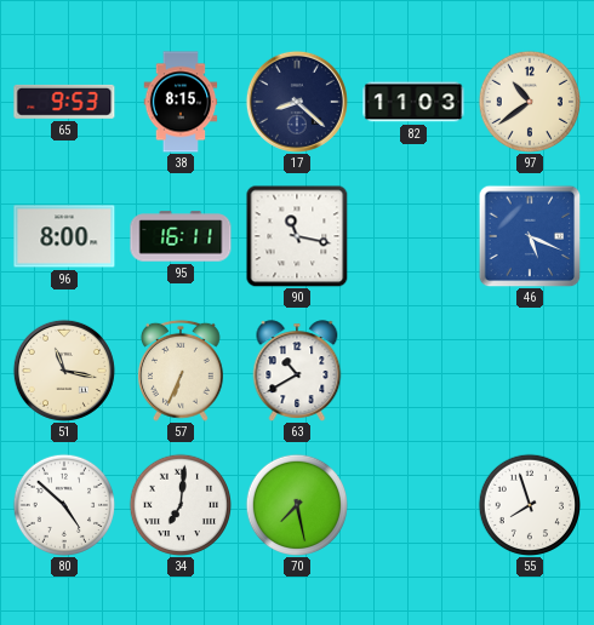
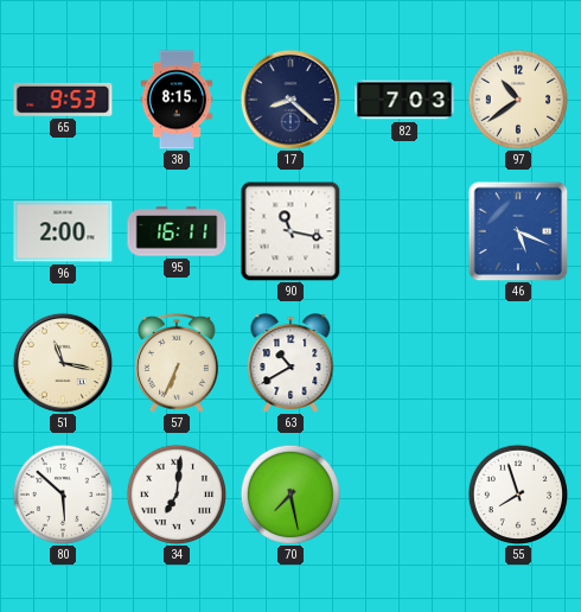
82: 11:03 -> 7:03
96: 8:00 -> 2:00
80: 4:52 -> 5:52
